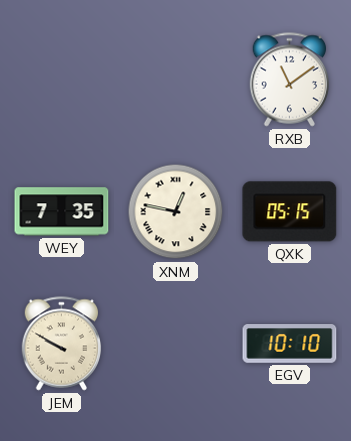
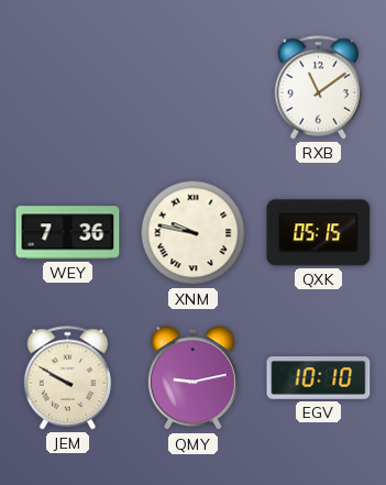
WEY: 7:35 -> 7:36
XNM: 12:47 -> 9:47
QMY: none -> 9:13
